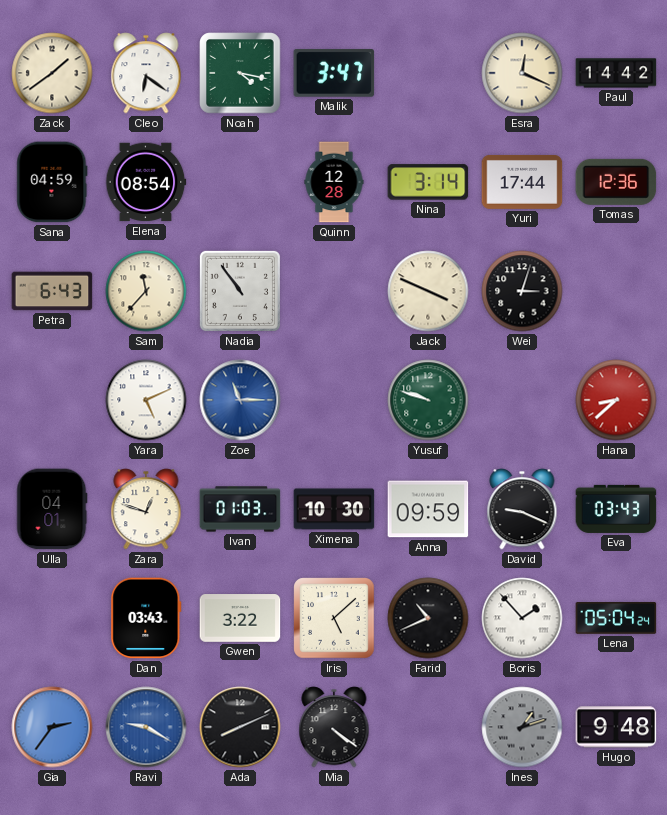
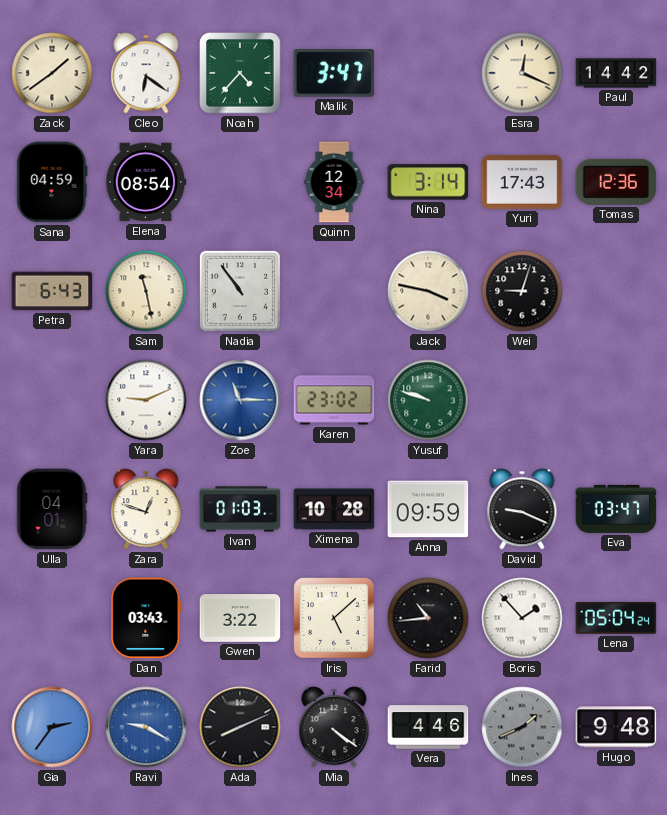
Noah: 4:17 -> 4:37
Quinn: 12:28 -> 12:34
Yuri: 17:44 -> 17:43
Sam: 11:37 -> 11:28
Jack: 3:49 -> 3:47
Wei: 3:03 -> 9:03
Yara: 5:11 -> 9:11
Karen: none -> 23:02
Hana: 8:38 -> none
Ximena: 10:30 -> 10:28
Eva: 03:43 -> 03:47
Farid: 10:41 -> 10:44
Vera: none -> 4:46
Ines: 1:12 -> 1:41
